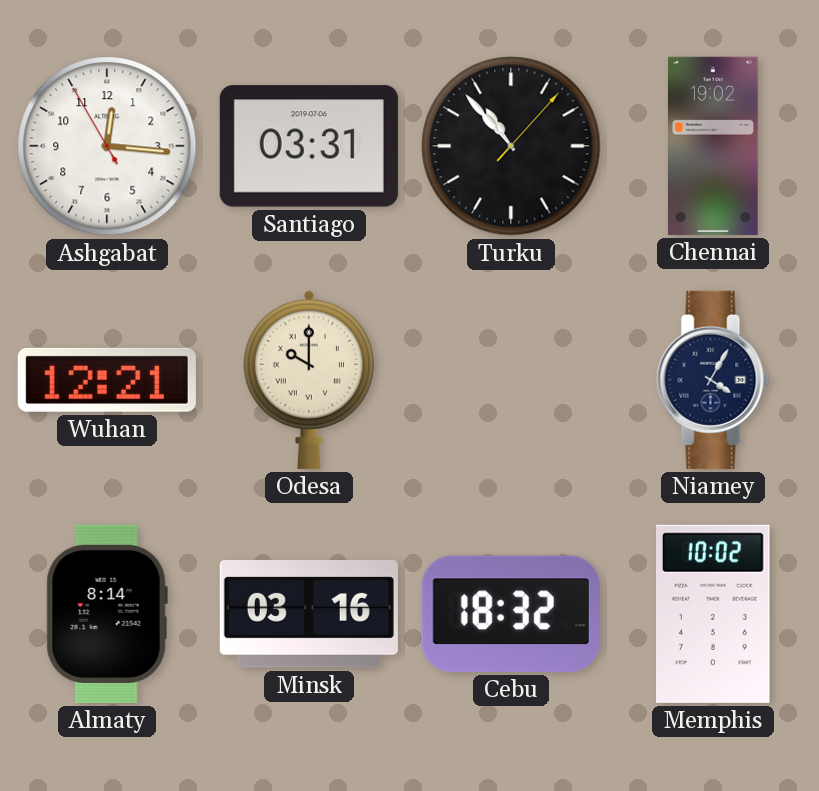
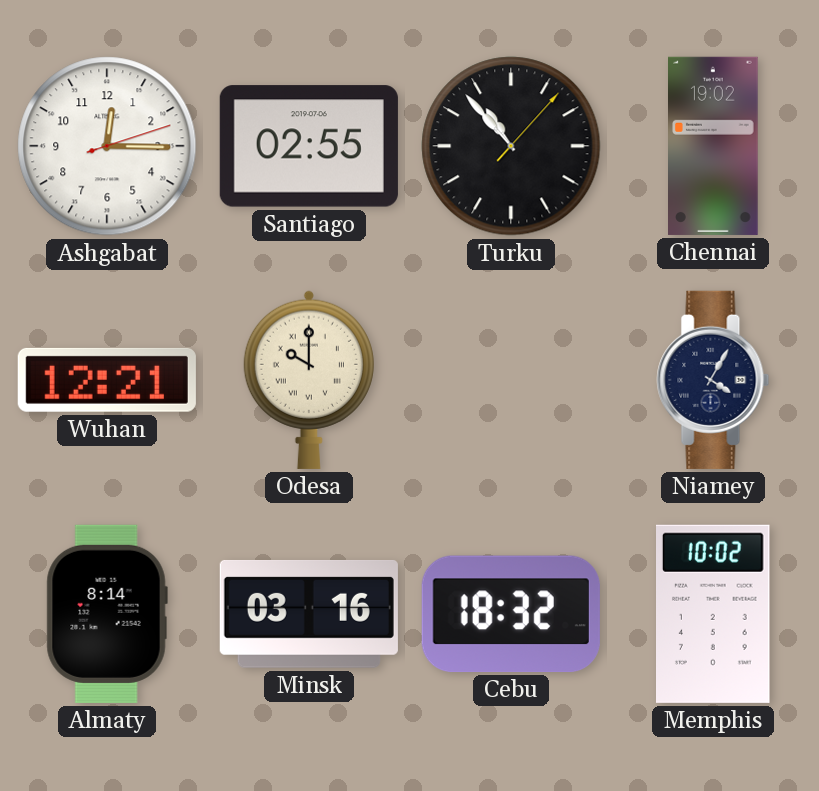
Ashgabat: 12:15:55 -> 12:15:12
Santiago: 03:31 -> 02:55
